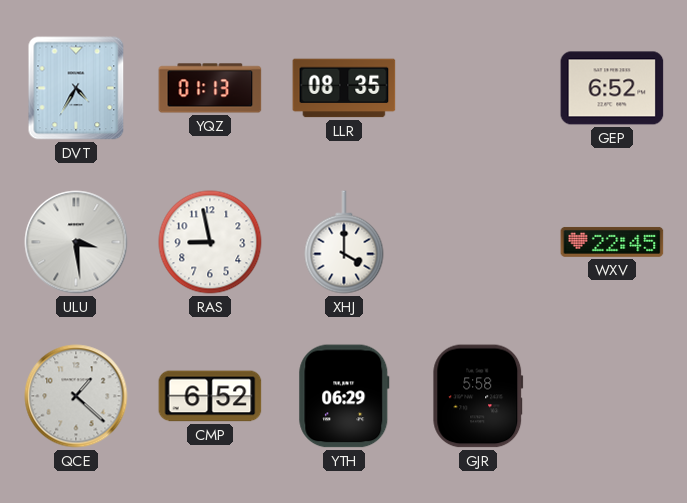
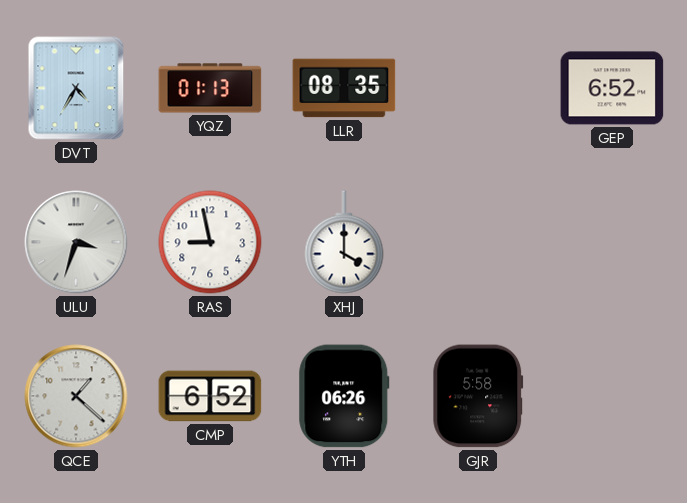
ULU: 3:29 -> 3:33
WXV: 22:45 -> none
YTH: 06:29 -> 06:26
